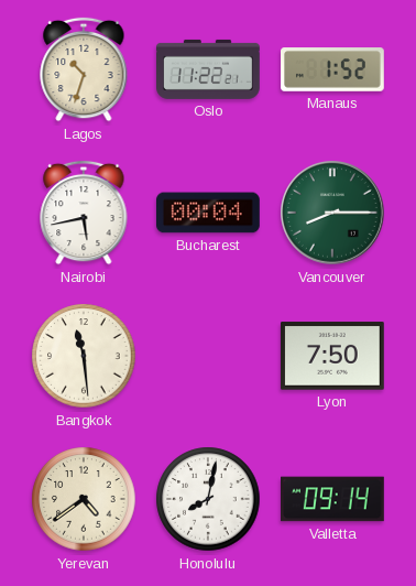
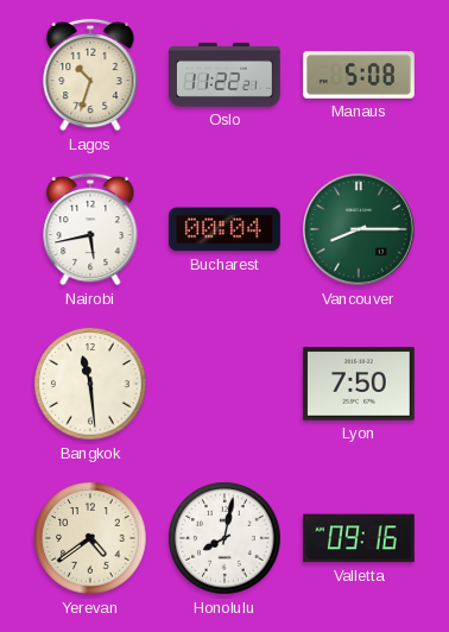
Manaus: 1:52 -> 5:08
Valletta: 09:14 -> 09:16
